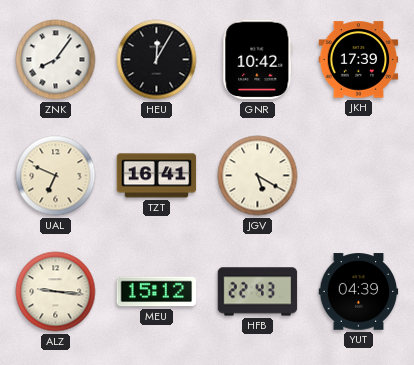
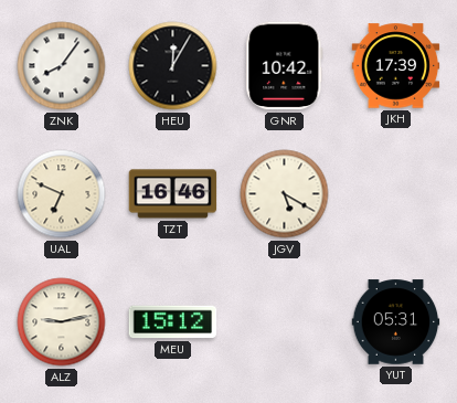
TZT: 16:41 -> 16:46
ALZ: 9:16 -> 9:13
HFB: 22:43 -> none
YUT: 04:39 -> 05:31
